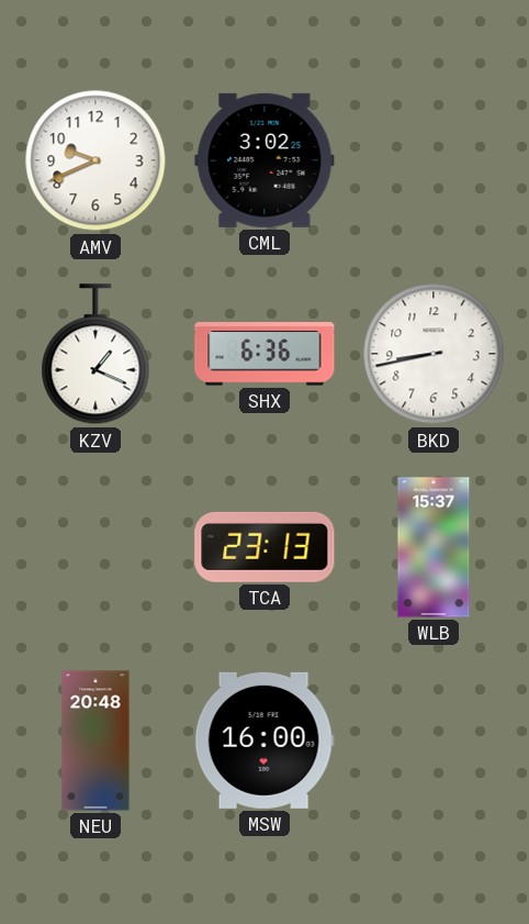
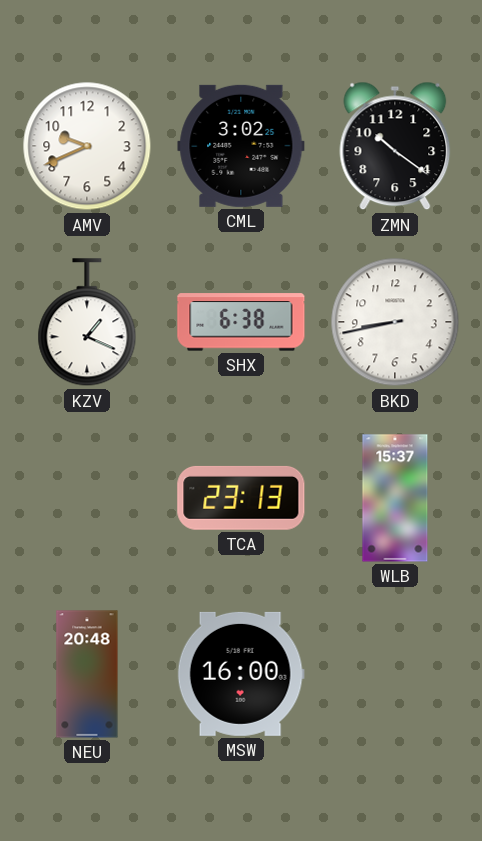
ZMN: none -> 10:21
SHX: 6:36 -> 6:38
